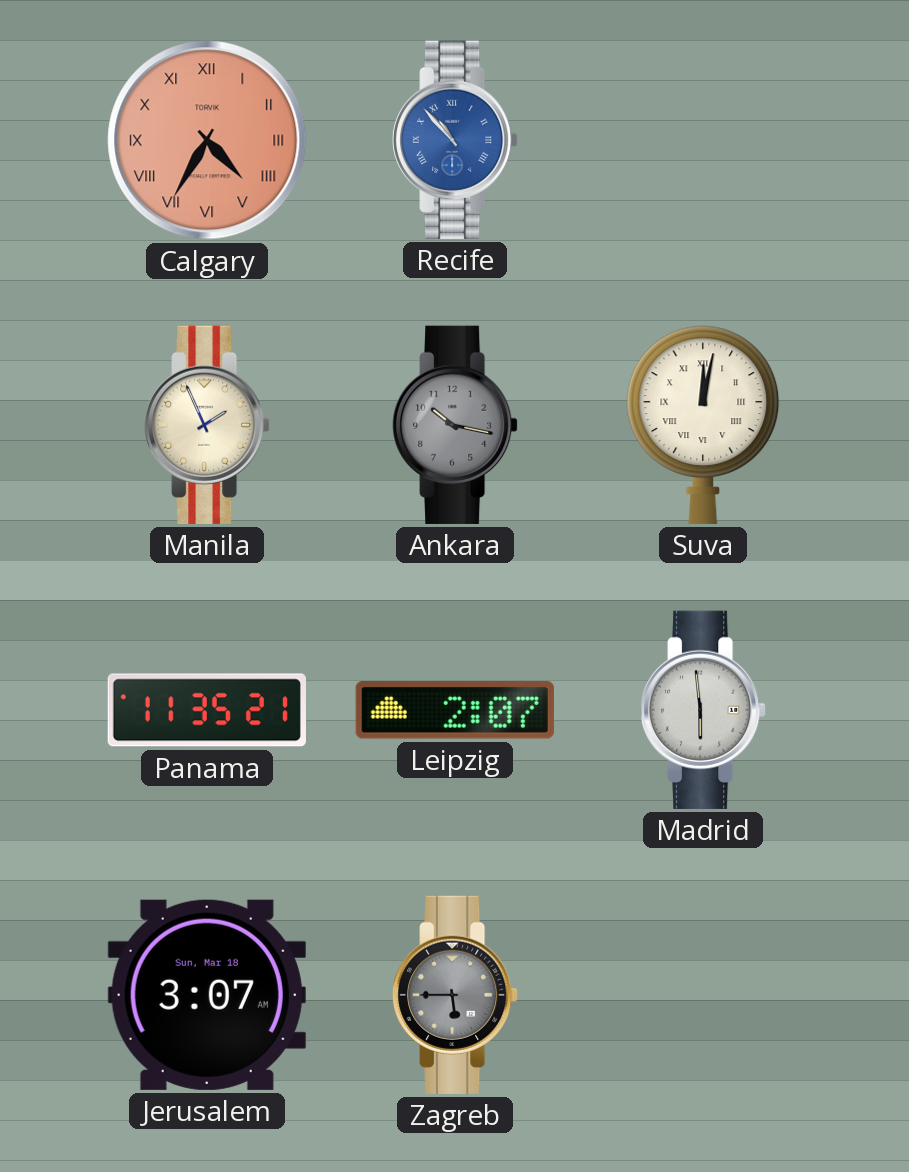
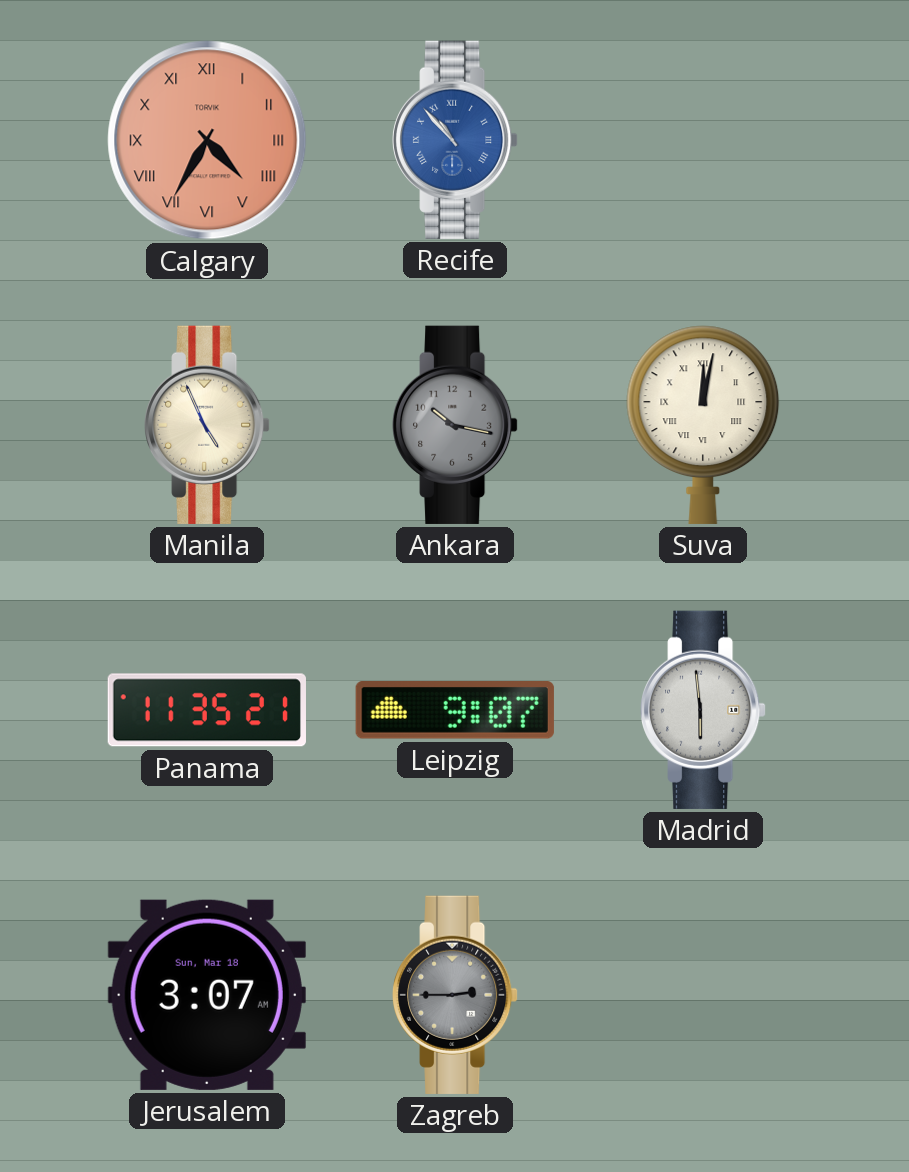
Manila: 1:56 -> 4:56
Leipzig: 2:07 -> 9:07
Zagreb: 5:45 -> 2:45
